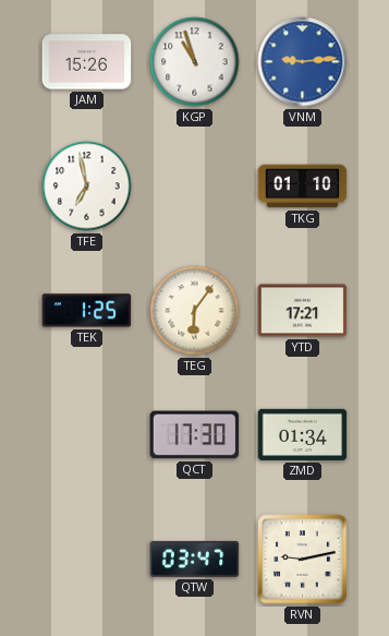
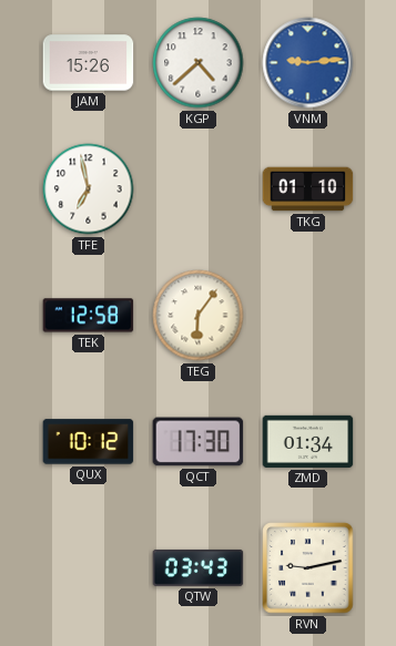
KGP: 10:57 -> 4:38
TEK: 1:25 -> 12:58
YTD: 17:21 -> none
QUX: none -> 10:12
QTW: 03:47 -> 03:43
